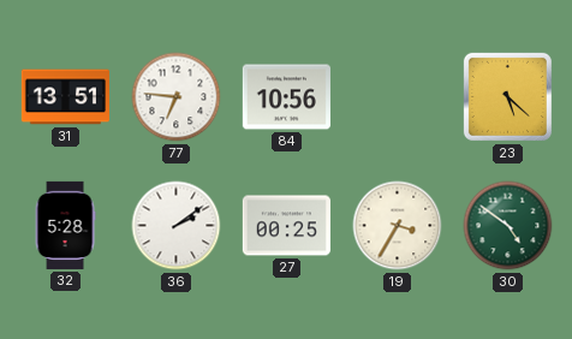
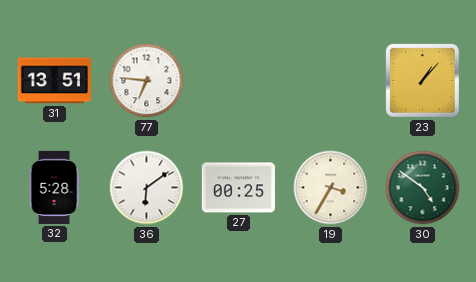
84: 10:56 -> none
23: 5:22 -> 1:07
36: 2:09 -> 6:09
